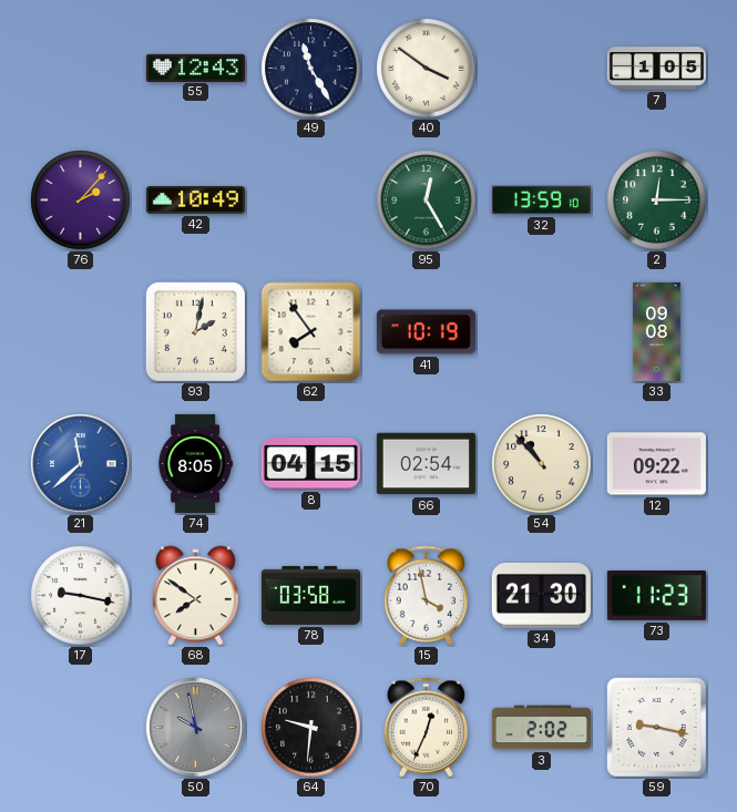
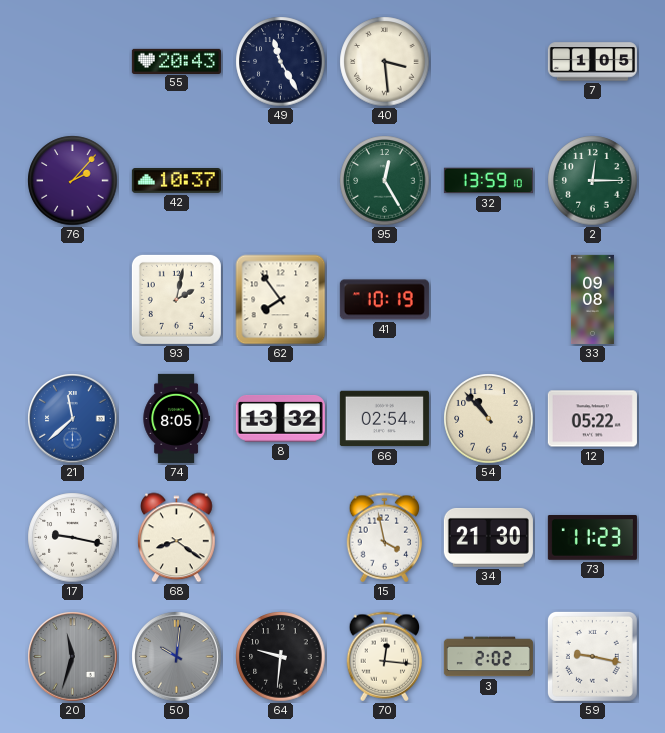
55: 12:43 -> 20:43
40: 3:51 -> 3:29
42: 10:49 -> 10:37
8: 04:15 -> 13:32
12: 09:22 -> 05:22
68: 7:51 -> 8:21
78: 03:58 -> none
20: none -> 11:33
50: 9:58 -> 10:01
70: 12:34 -> 12:16
